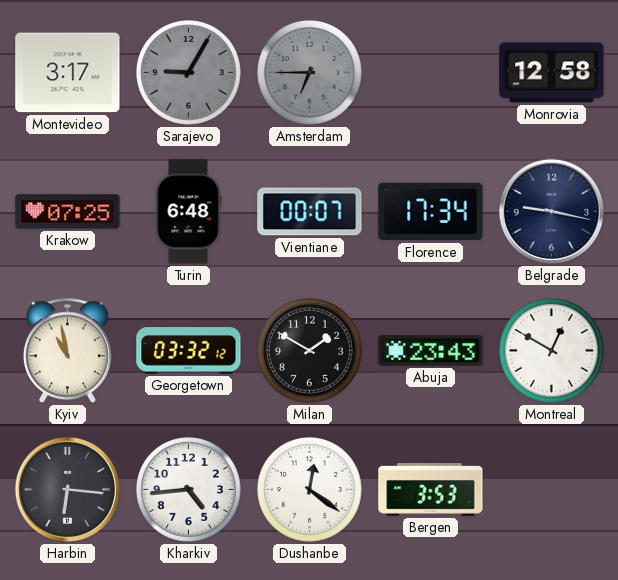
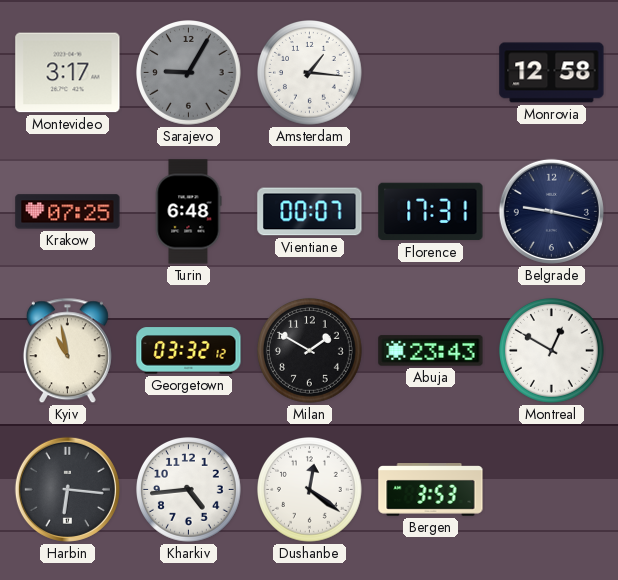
Amsterdam: 6:45 -> 1:16
Amsterdam dial: grey -> white
Florence: 17:34 -> 17:31
